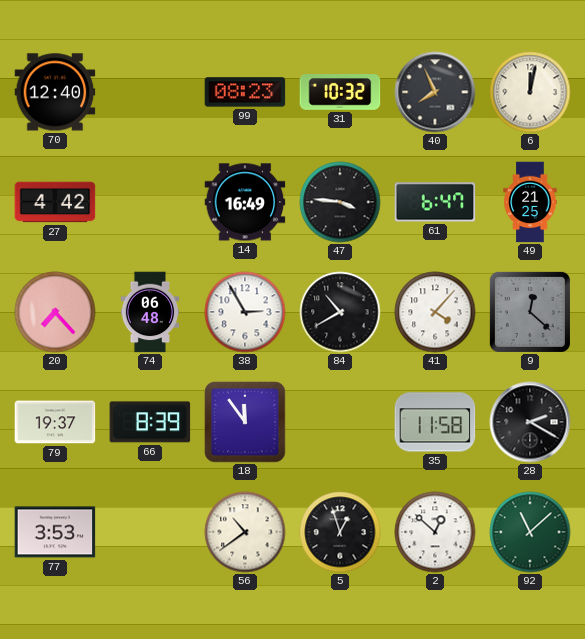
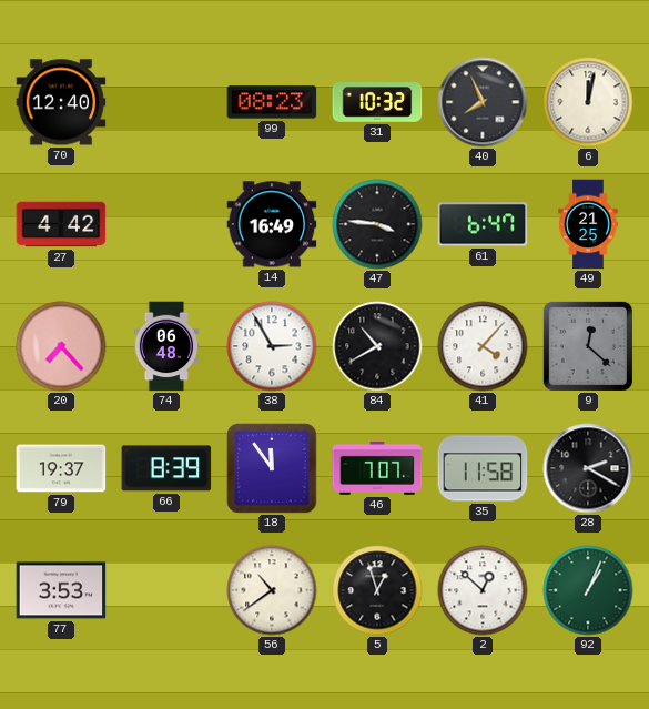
46: none -> 7:07
92: 11:08 -> 1:04
